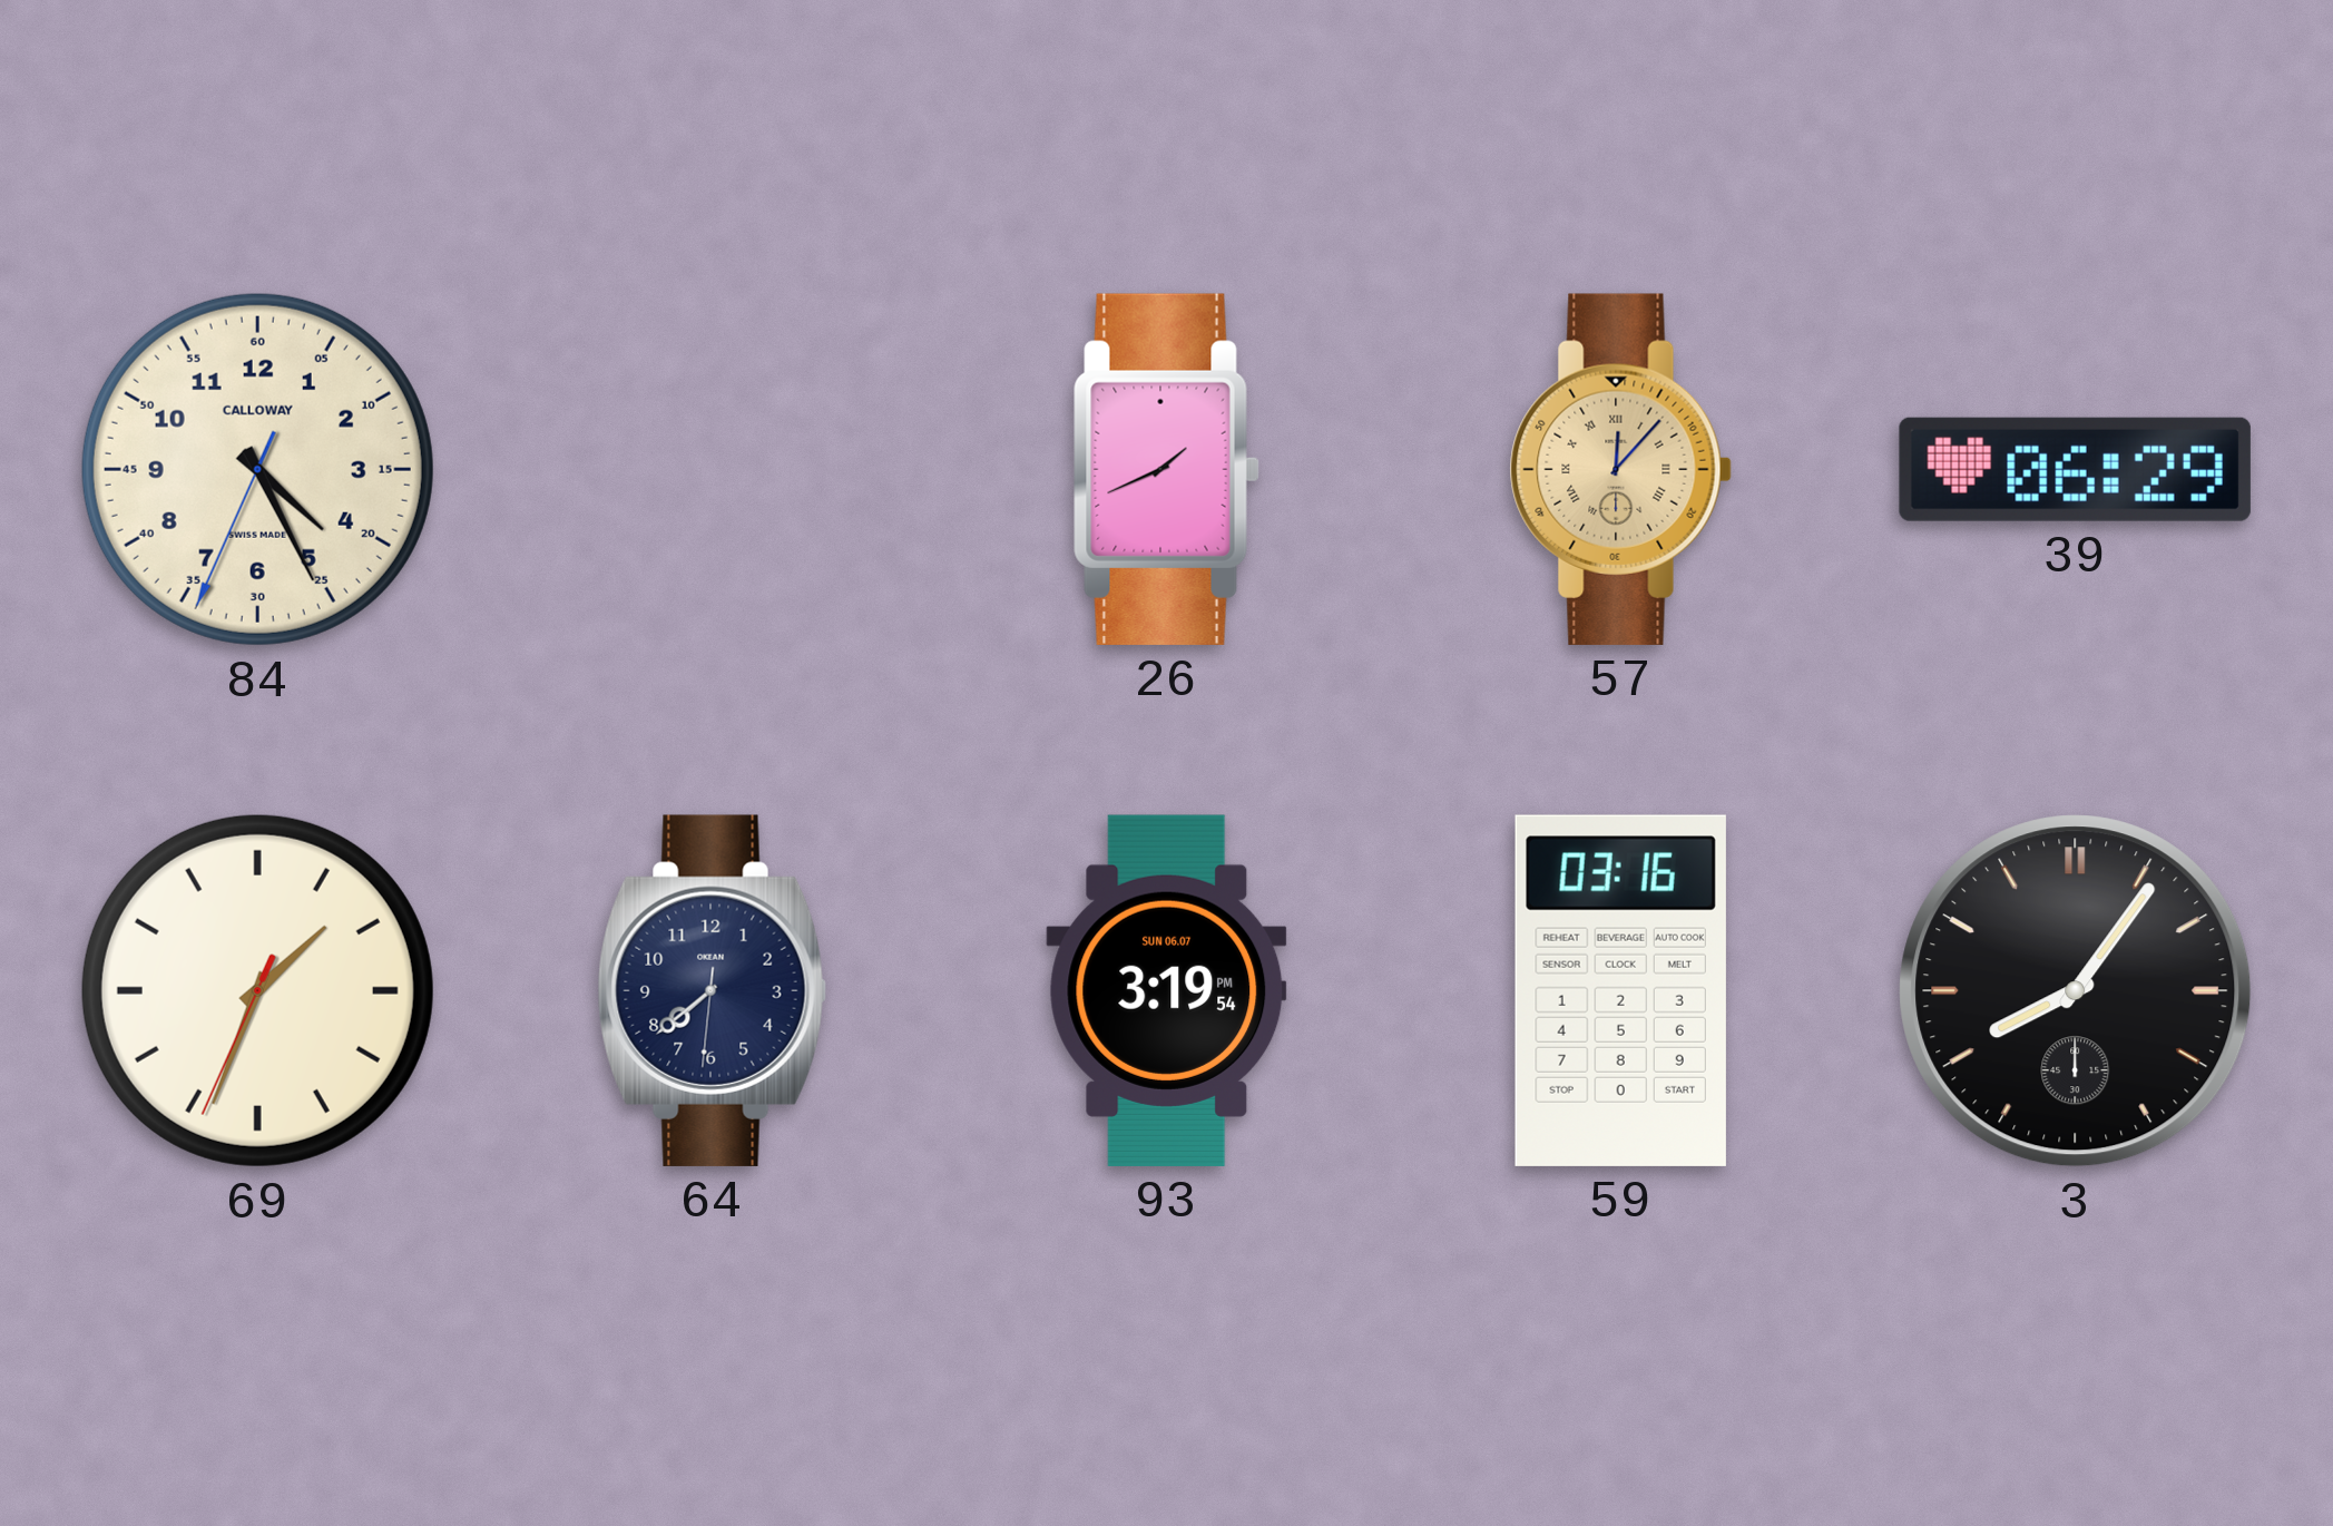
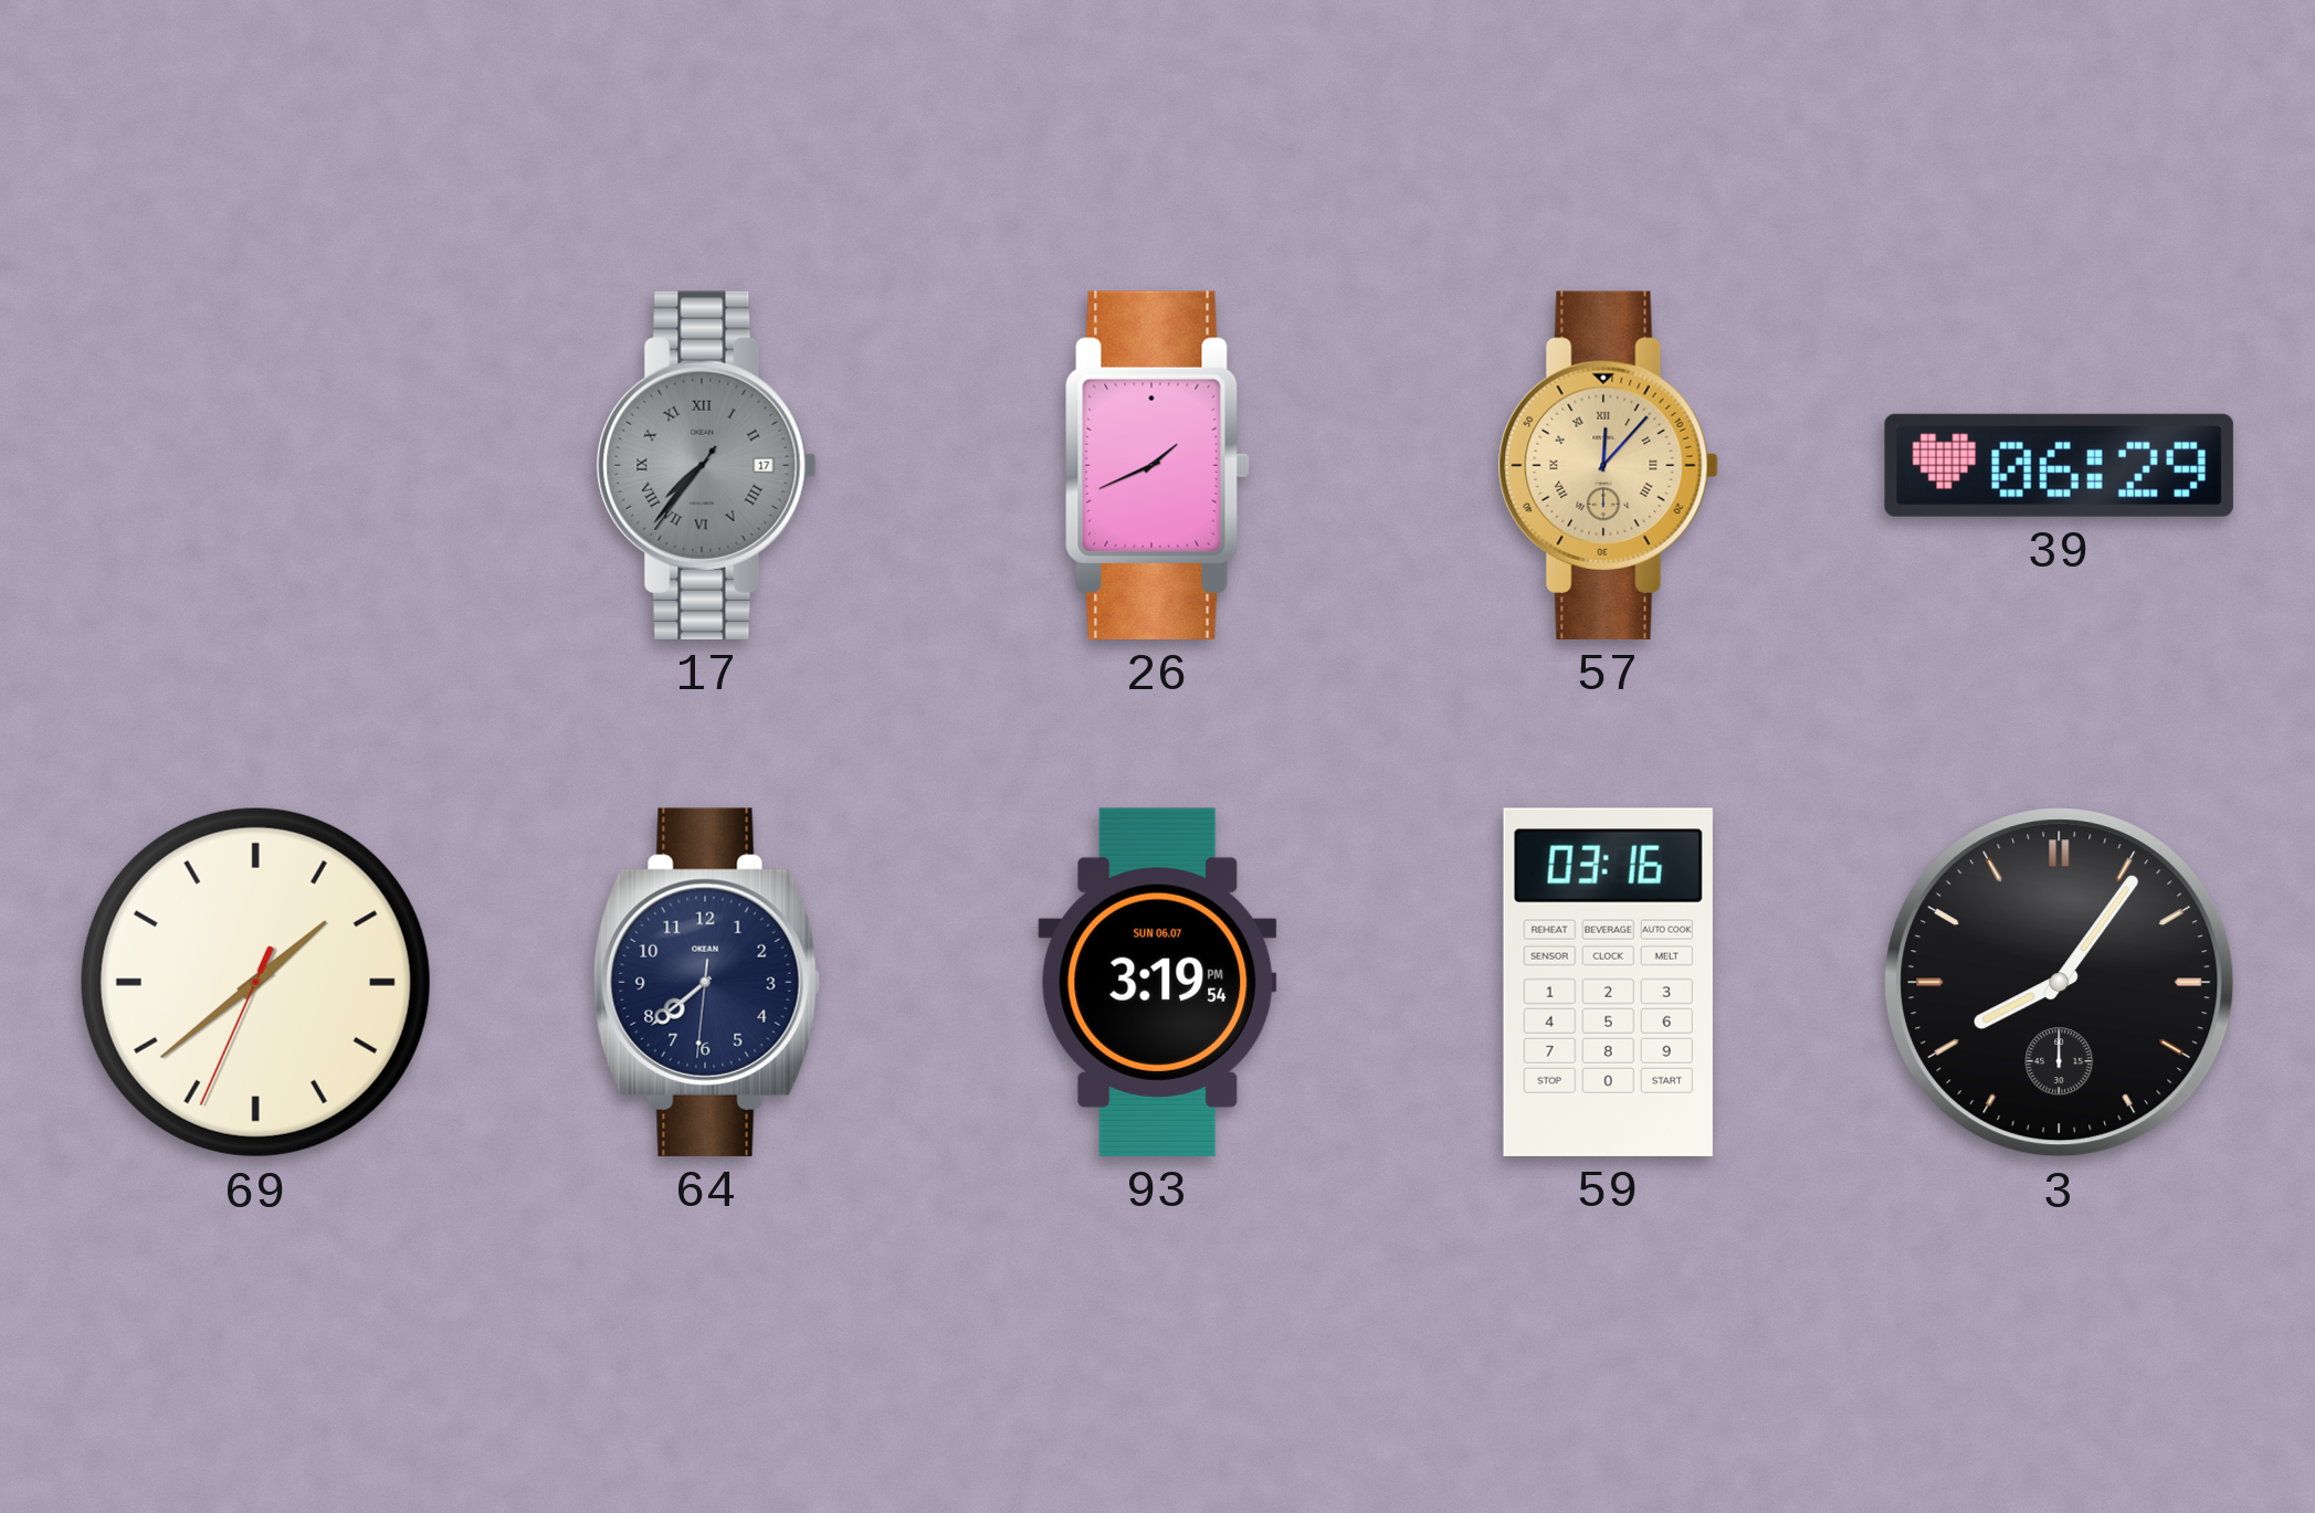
84: 4:25 -> none
17: none -> 7:36
69: 1:33 -> 1:38
